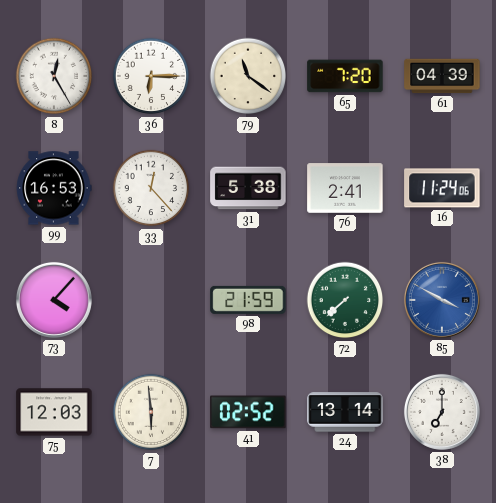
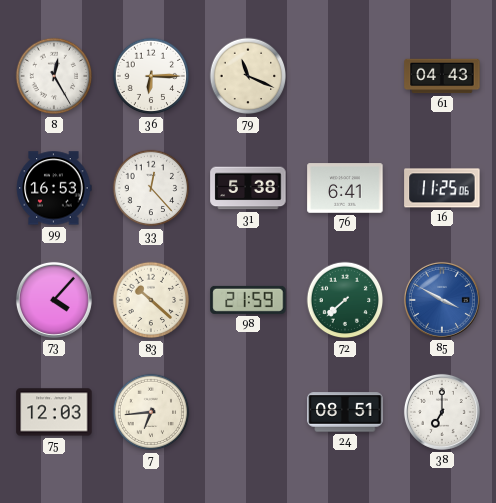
79: 11:21 -> 11:19
65: 7:20 -> none
61: 04:39 -> 04:43
76: 2:41 -> 6:41
16: 11:24 -> 11:25
83: none -> 10:22
7: 5:59 -> 6:44
41: 02:52 -> none
24: 13:14 -> 08:51
